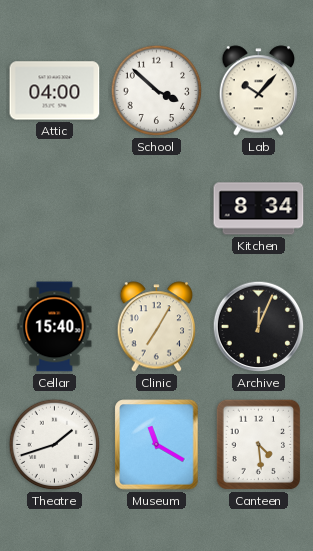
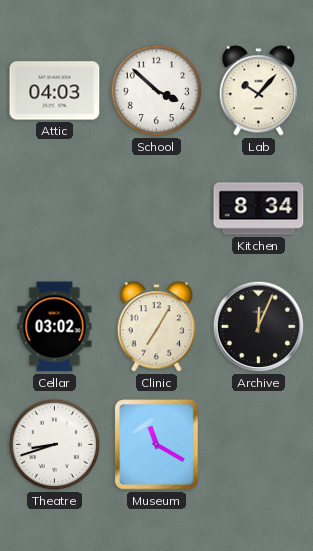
Attic: 04:00 -> 04:03
Cellar: 15:40 -> 03:02
Theatre: 1:42 -> 8:42
Canteen: 4:29 -> none
